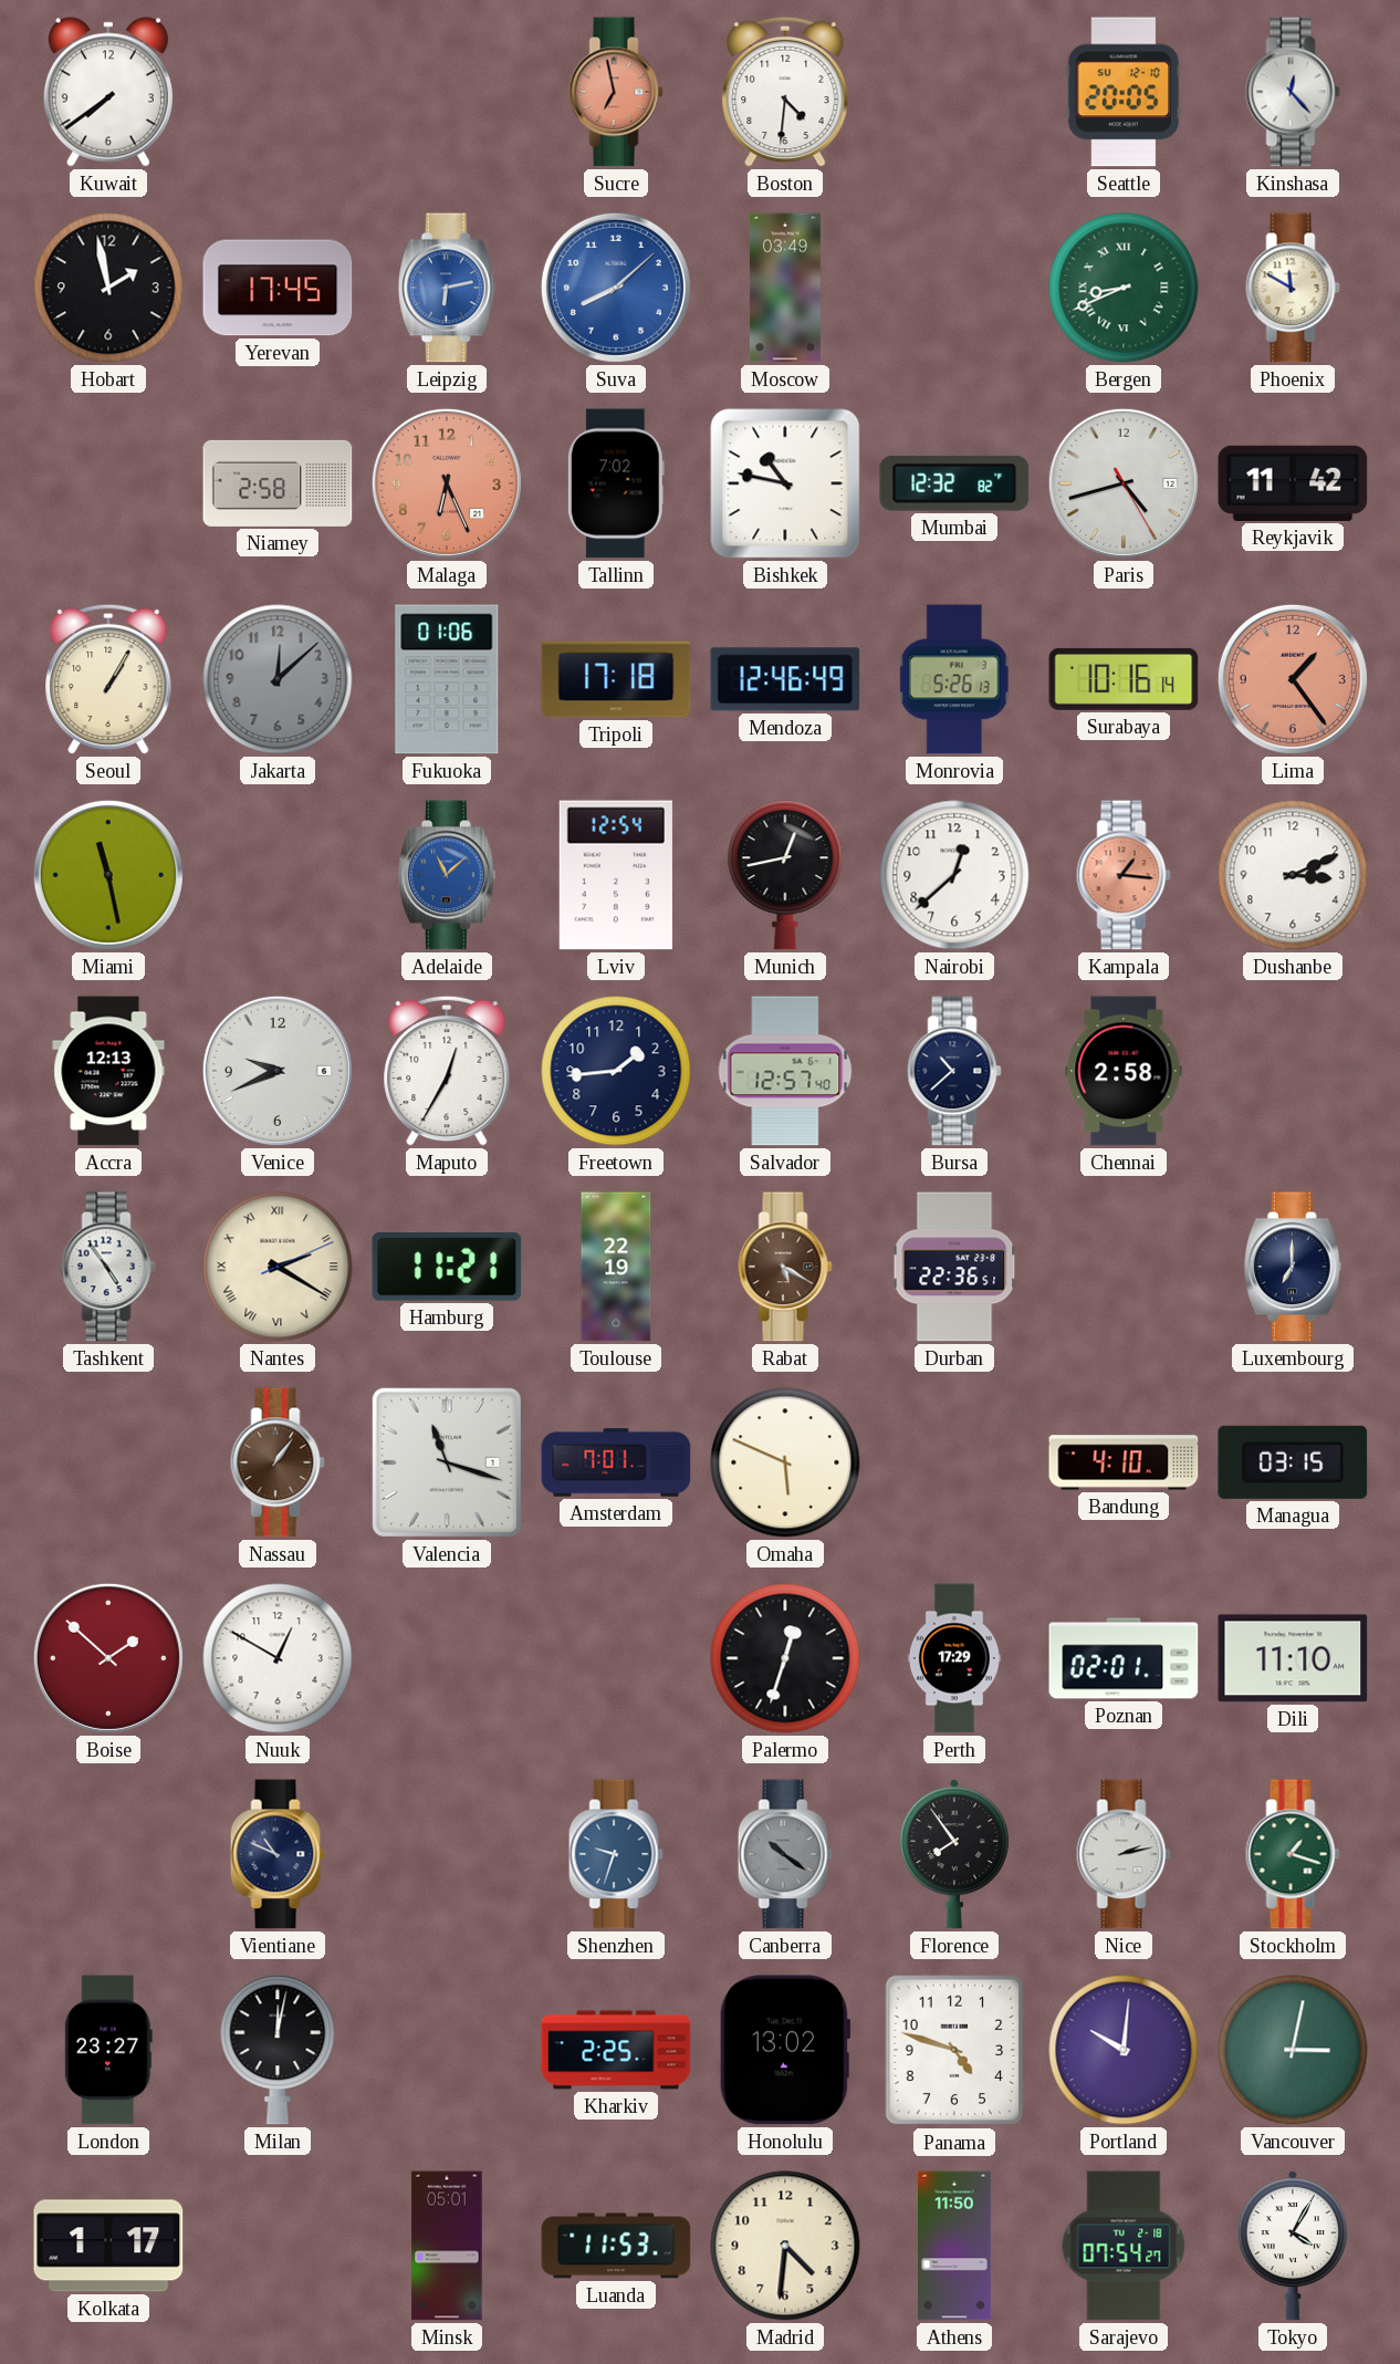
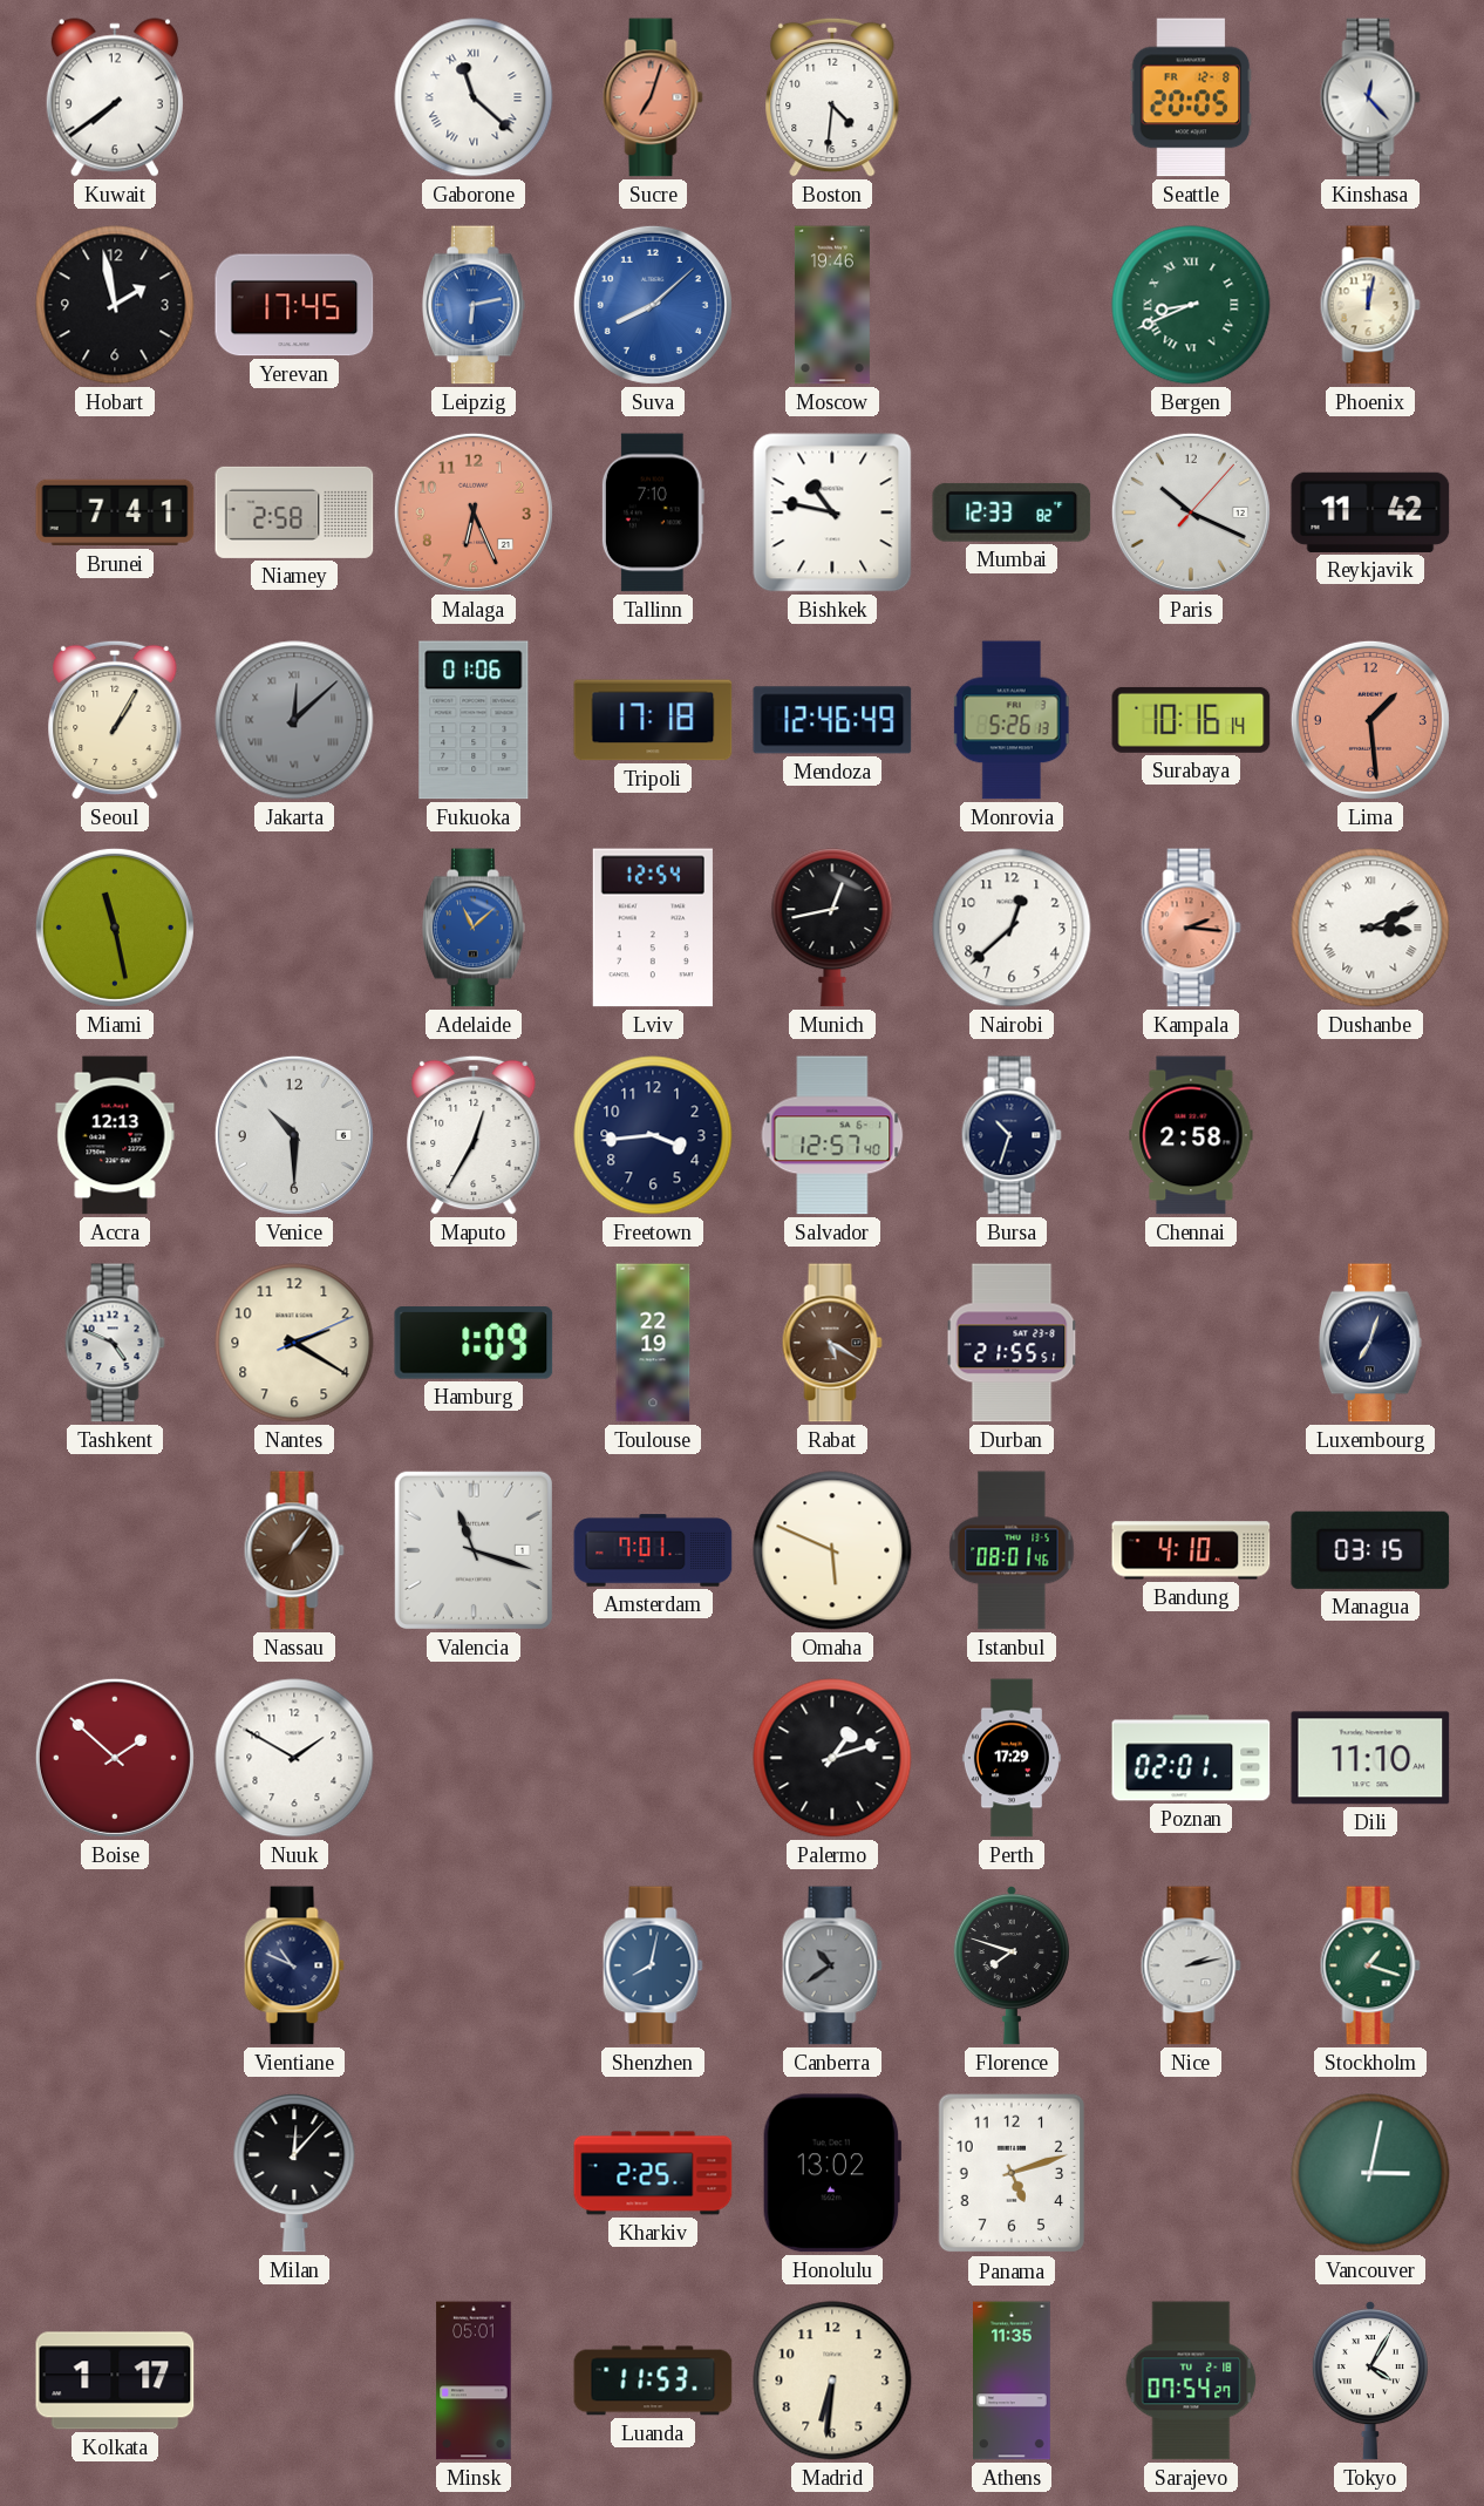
Gaborone: none -> 11:22
Sucre: 6:58 -> 7:03
Seattle date: SU 12-10 -> FR 12-8
Moscow: 03:49 -> 19:46
Phoenix: 11:50 -> 12:02
Brunei: none -> 7:41
Tallinn: 7:02 -> 7:10
Mumbai: 12:32 -> 12:33
Paris: 4:42 -> 10:19
Jakarta numerals: Arabic -> Roman
Lima: 1:24 -> 1:29
Kampala: 1:16 -> 2:16
Dushanbe numerals: Arabic -> Roman
Venice: 9:41 -> 10:30
Freetown: 1:44 -> 3:44
Bursa: 10:38 -> 10:33
Tashkent: 4:54 -> 4:49
Nantes numerals: Roman -> Arabic
Hamburg: 11:21 -> 1:09
Durban: 22:36 -> 21:55
Luxembourg: 7:00 -> 7:03
Istanbul: none -> 08:01
Nuuk: 12:50 -> 1:50
Palermo: 12:33 -> 1:12
Shenzhen: 9:33 -> 8:02
Canberra: 10:21 -> 10:39
Florence: 7:54 -> 7:48
London: 23:27 -> none
Milan: 12:02 -> 12:07
Panama: 4:48 -> 5:12
Portland: 10:01 -> none
Madrid: 4:31 -> 6:31
Athens: 11:50 -> 11:35
